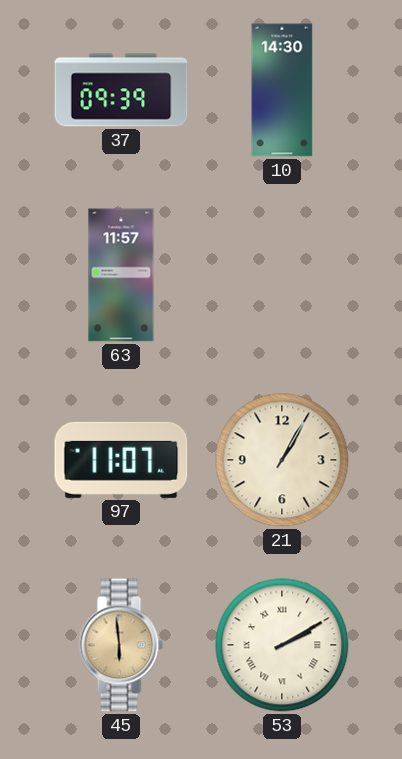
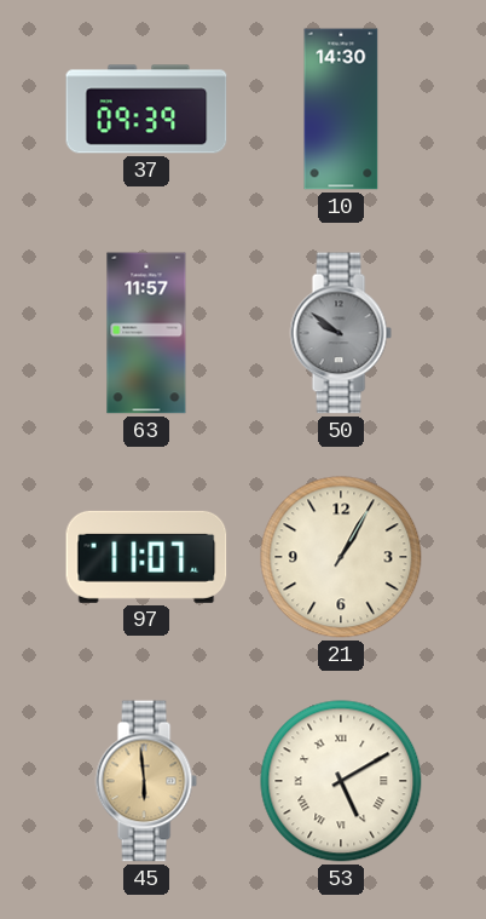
50: none -> 9:51
53: 2:10 -> 5:10
